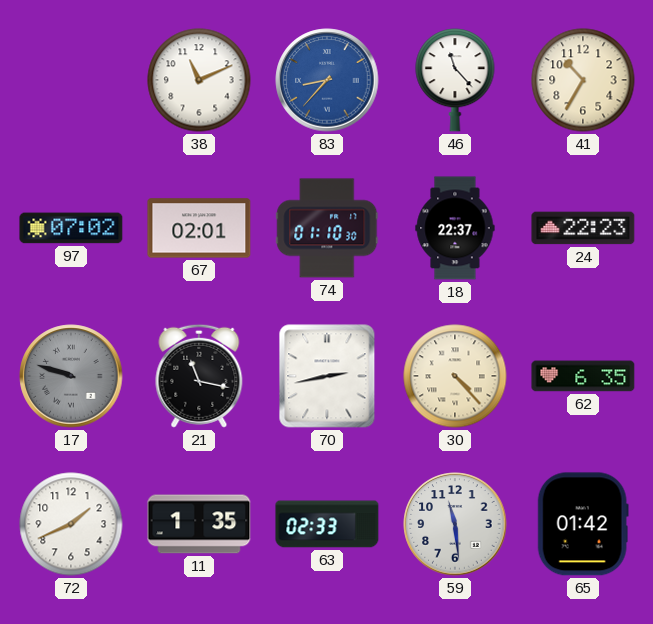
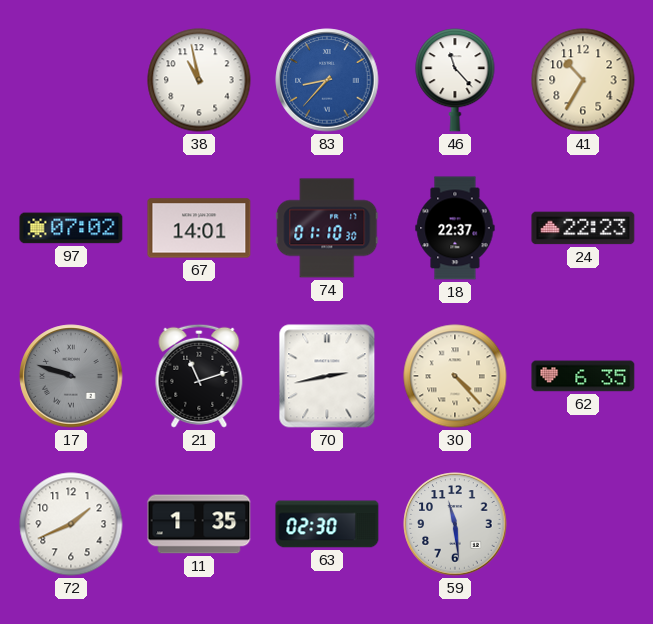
38: 11:11 -> 10:58
67: 02:01 -> 14:01
21: 11:17 -> 11:12
63: 02:33 -> 02:30
65: 01:42 -> none
